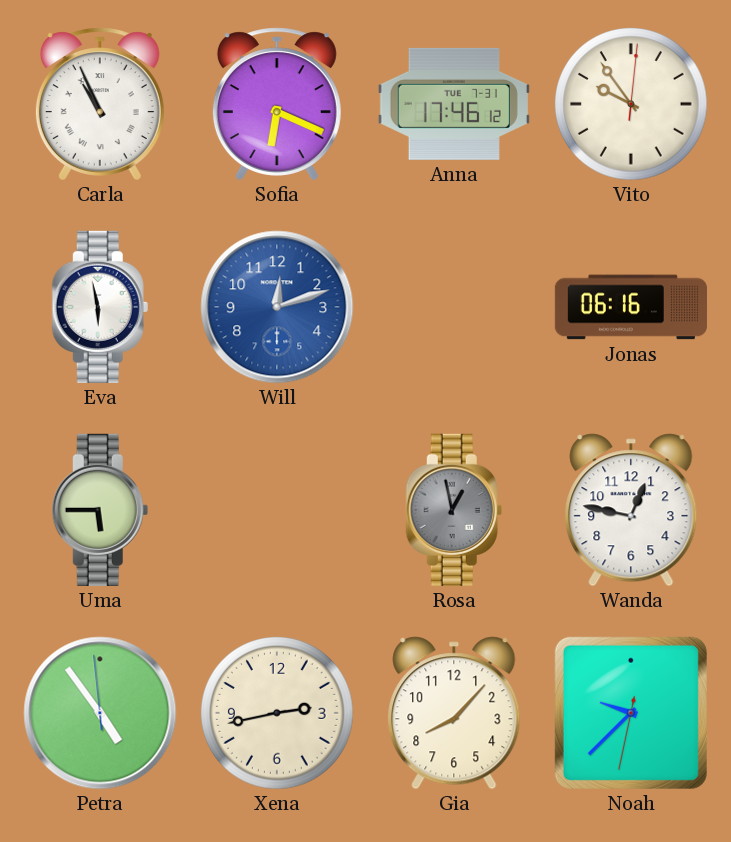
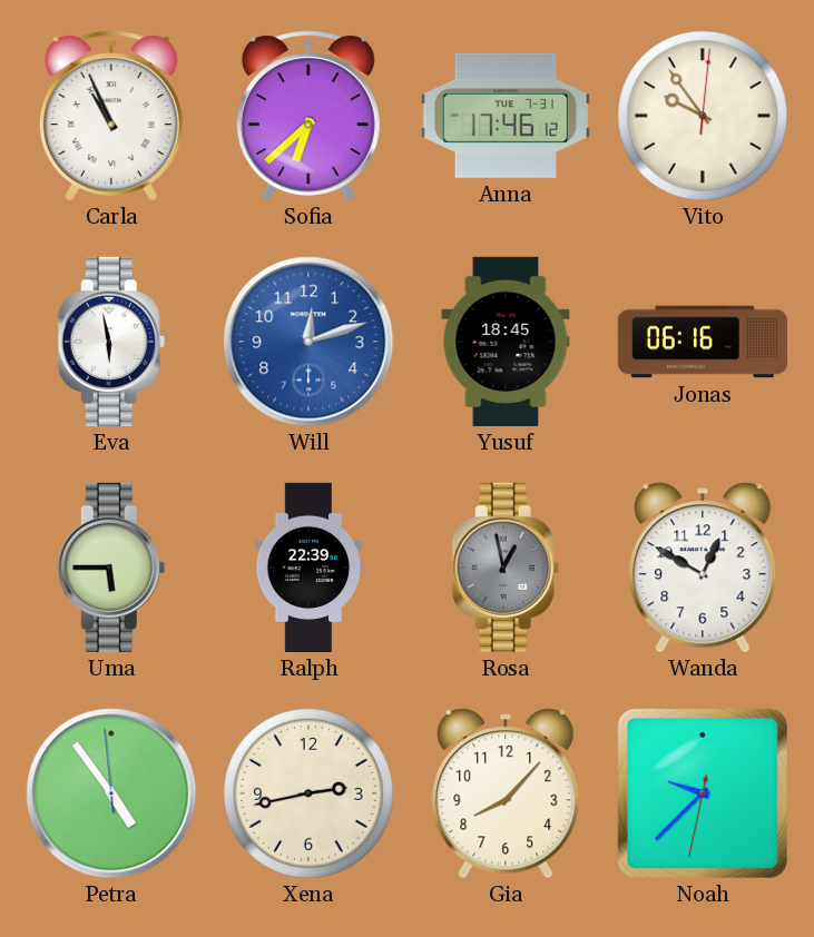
Sofia: 6:19 -> 6:38
Yusuf: none -> 18:45
Ralph: none -> 22:39
Wanda: 12:47 -> 12:50
